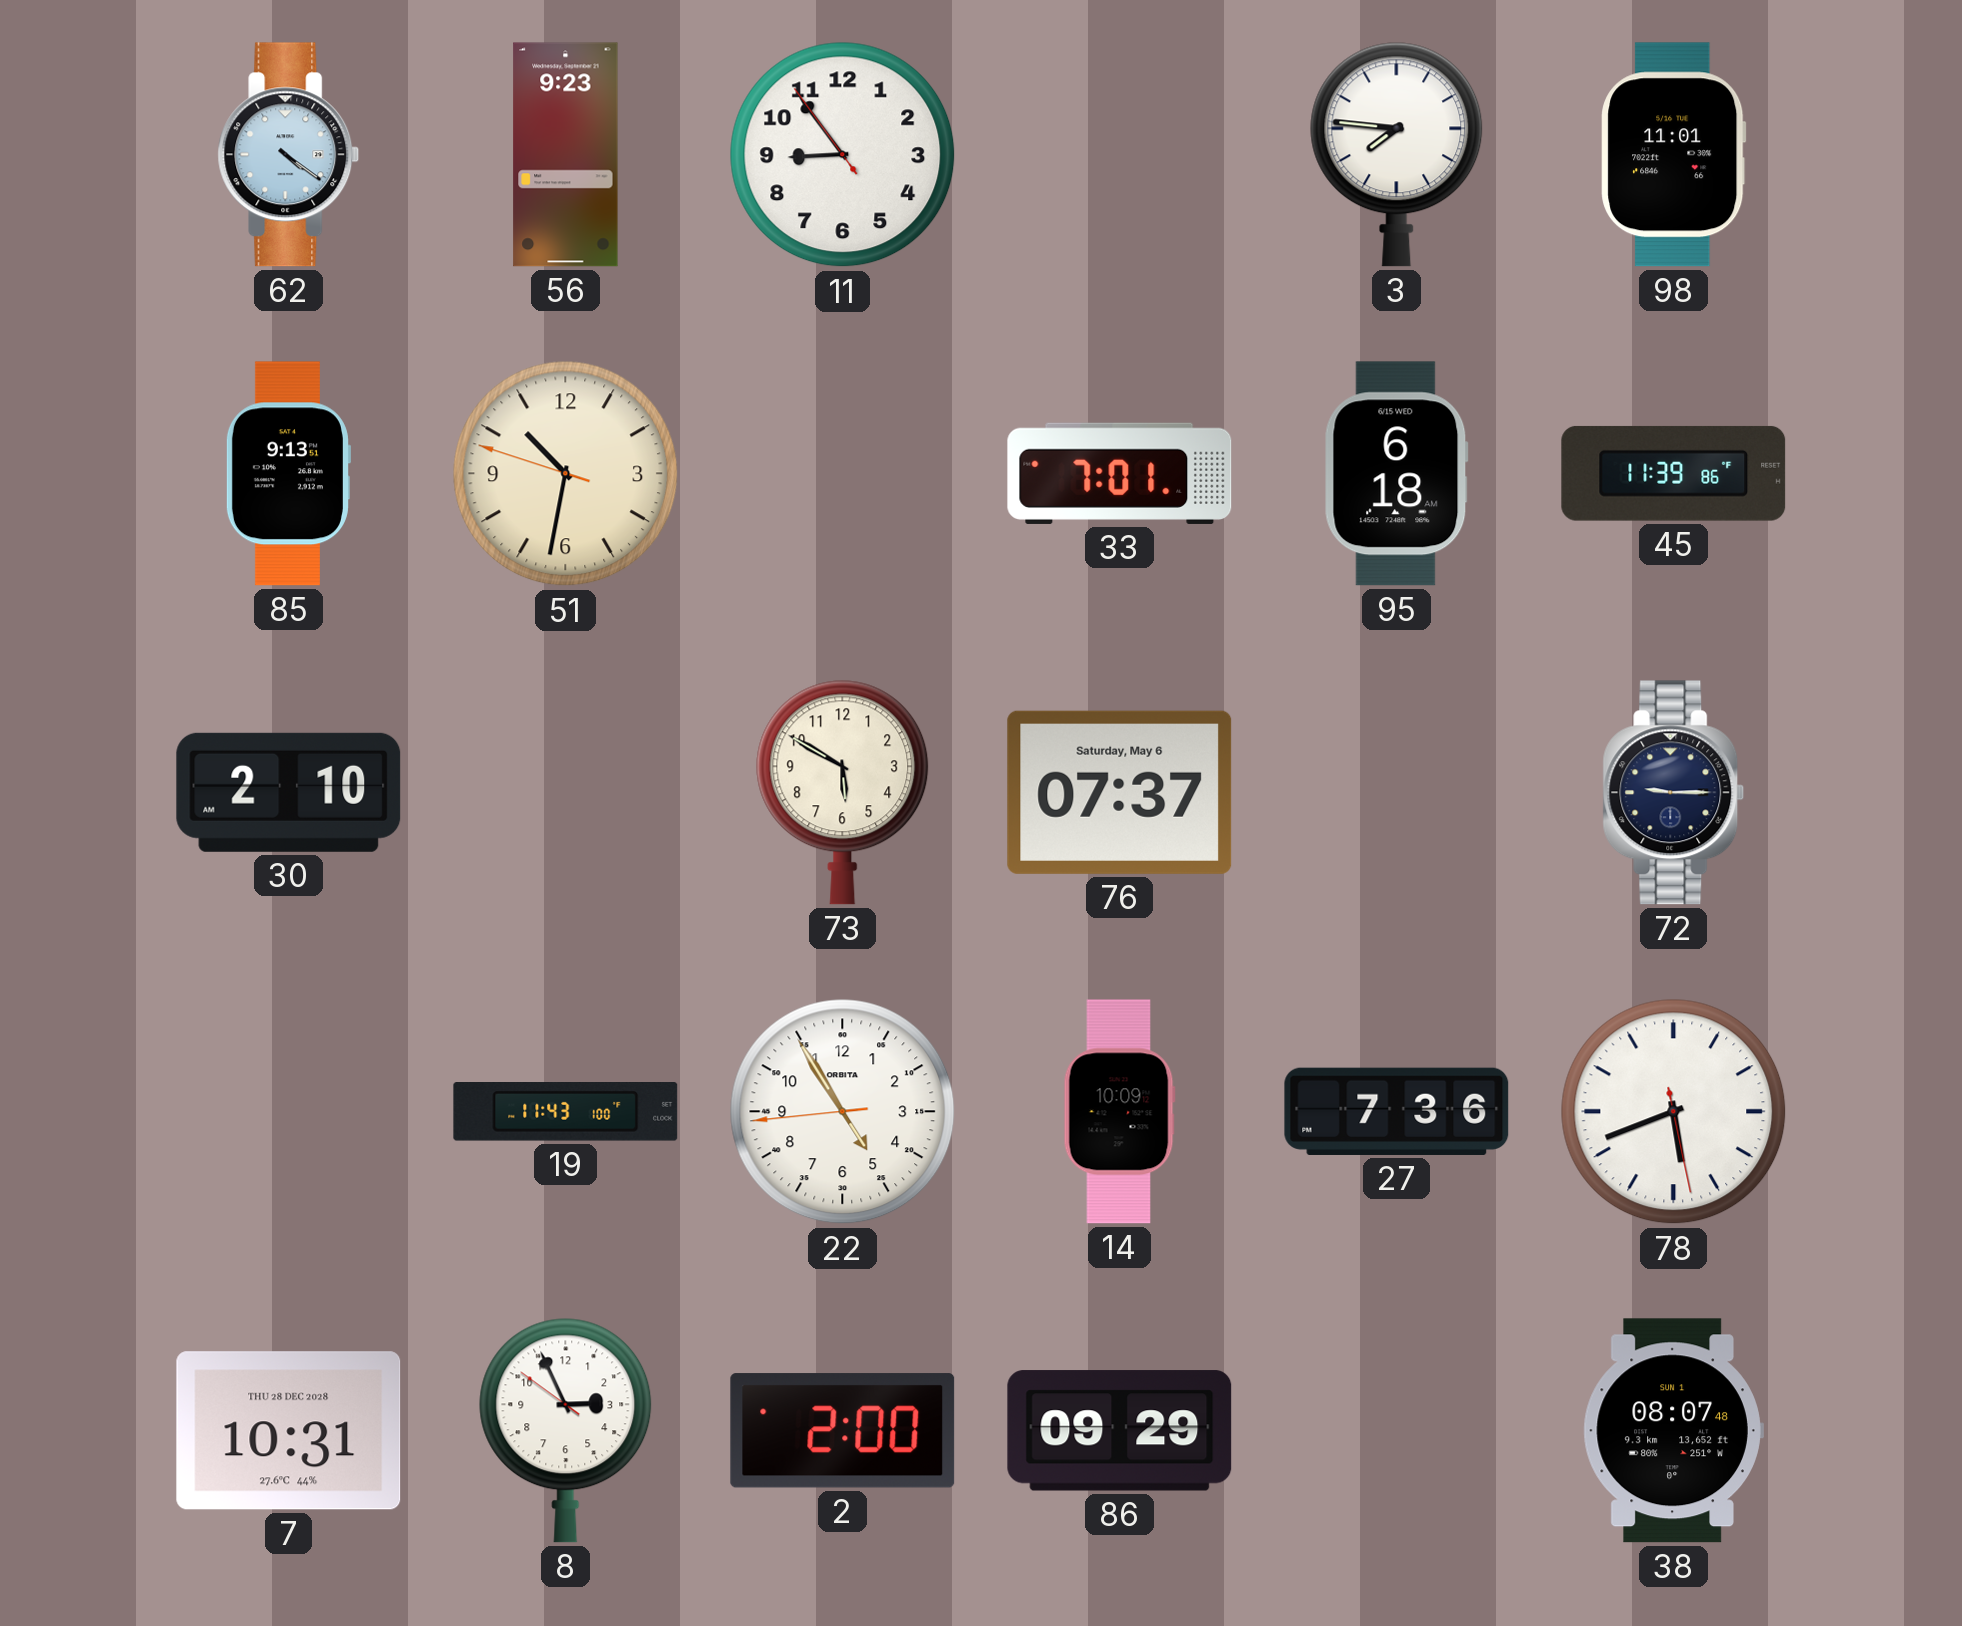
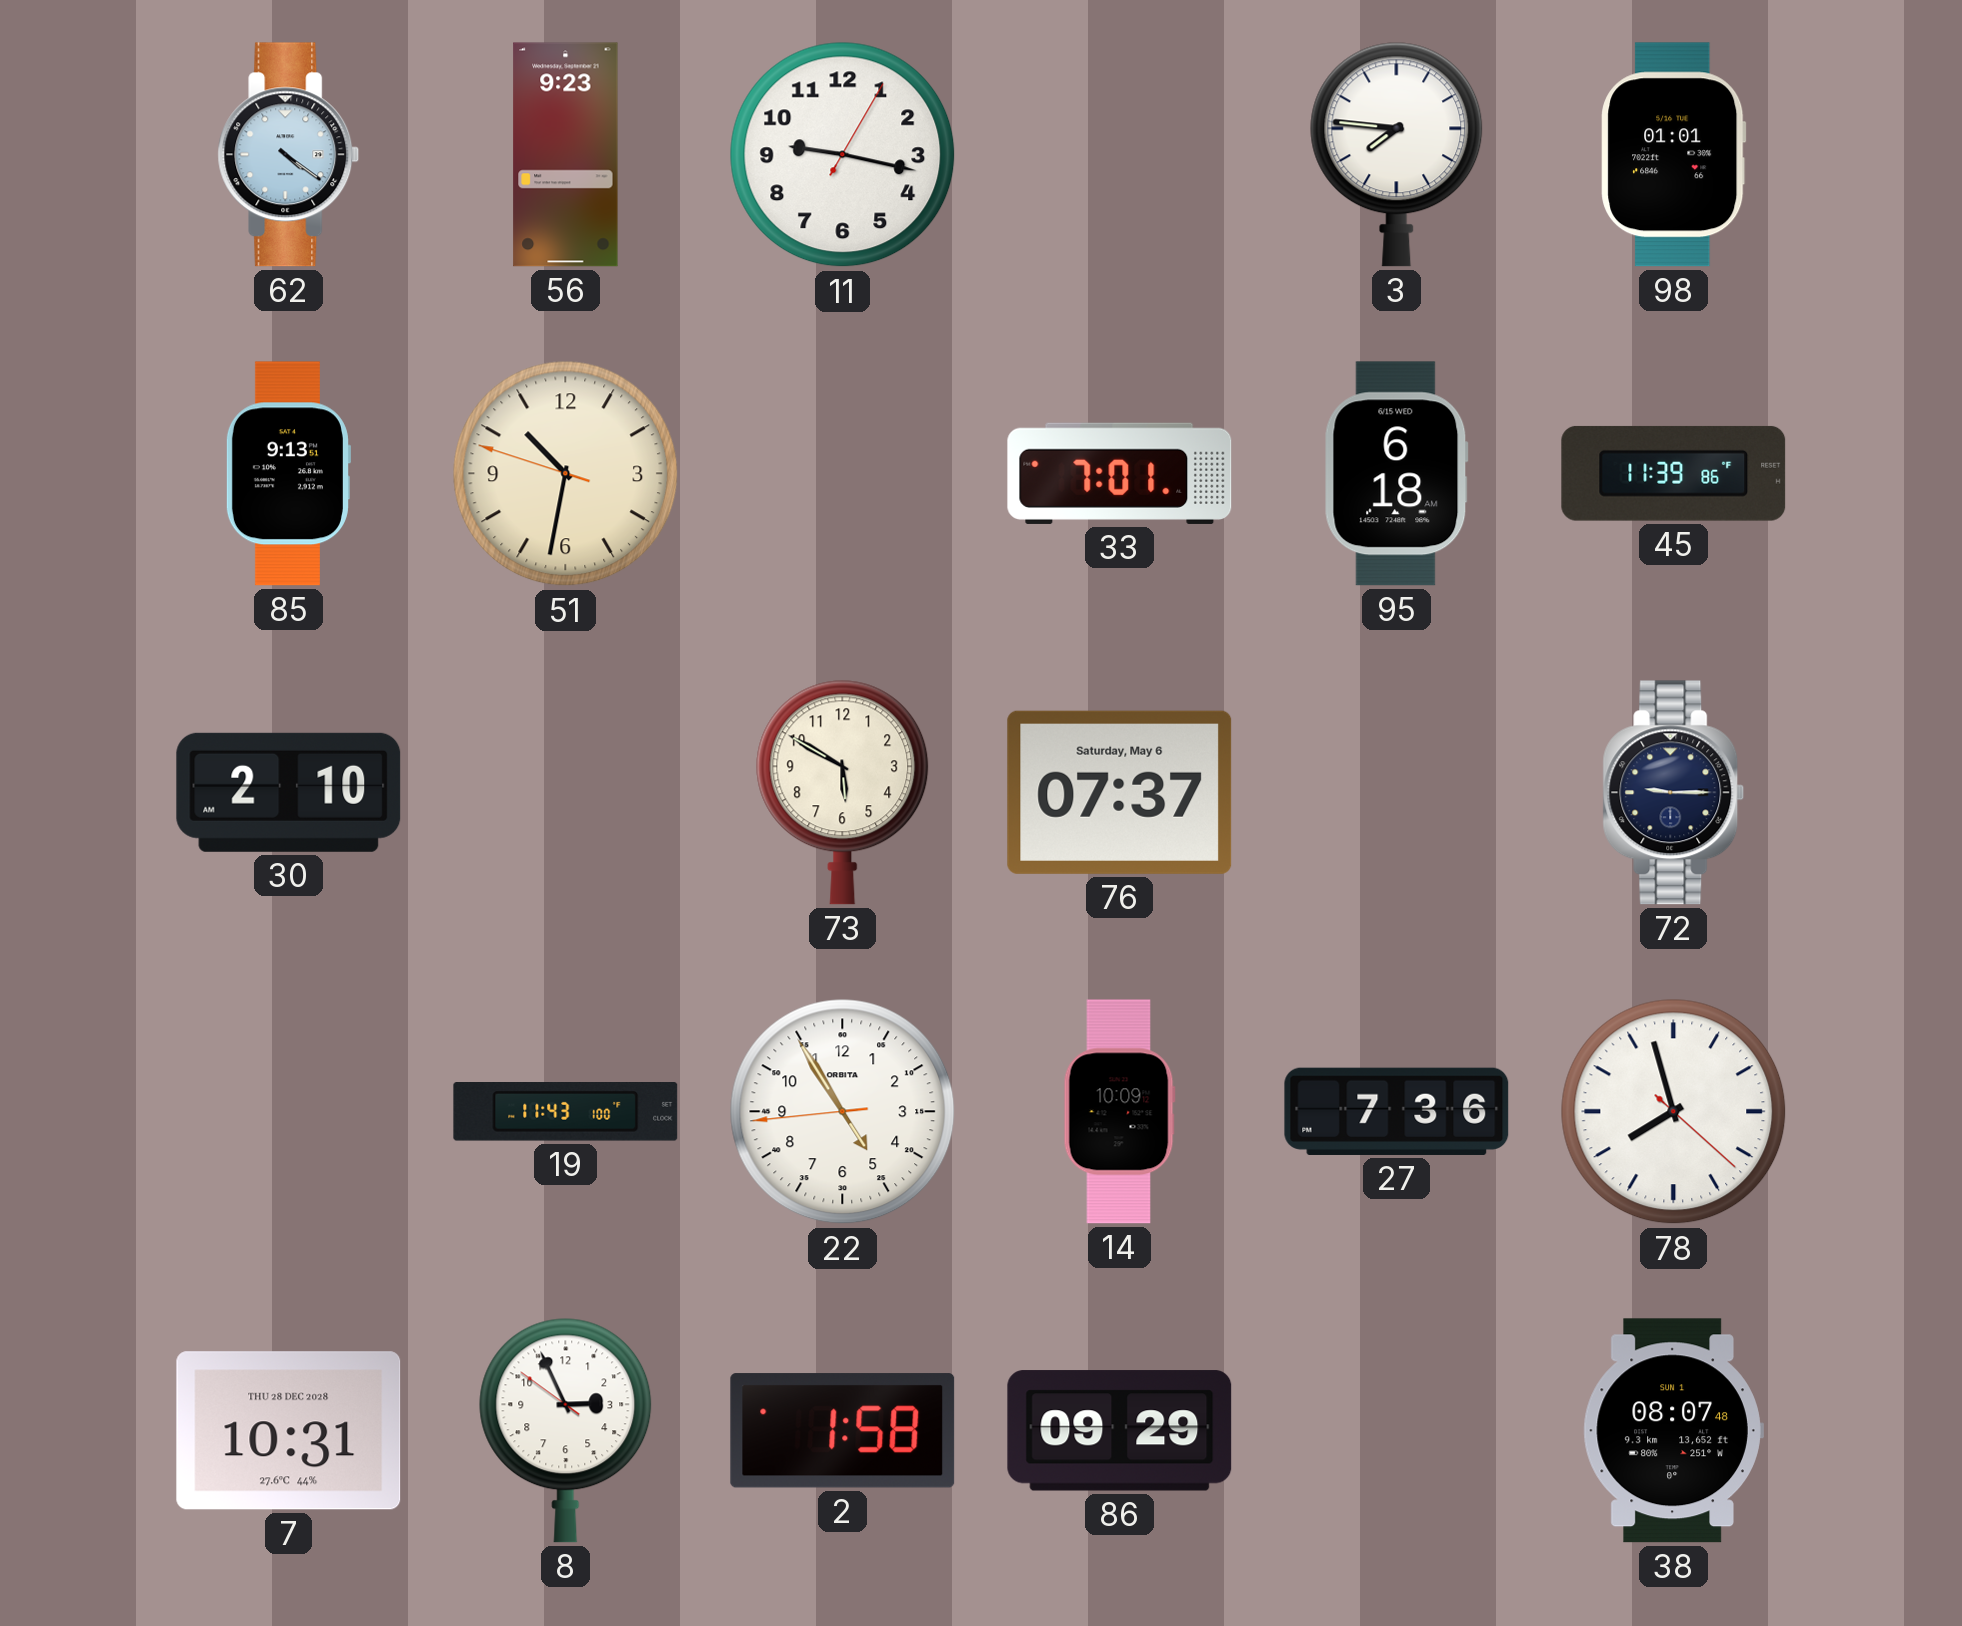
11: 8:53 -> 9:17
98: 11:01 -> 01:01
78: 5:41 -> 7:57
2: 2:00 -> 1:58
